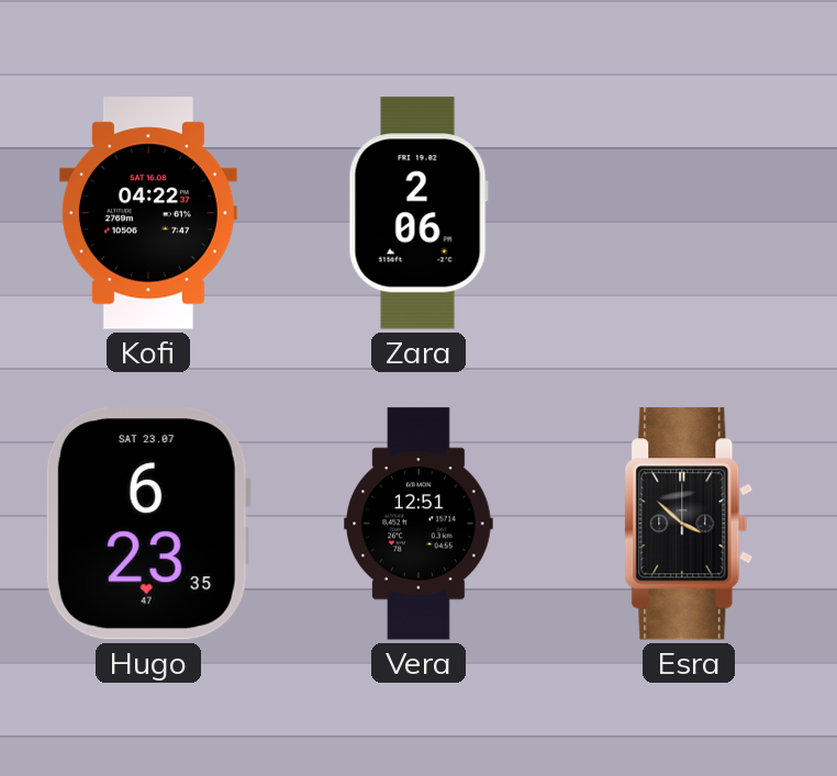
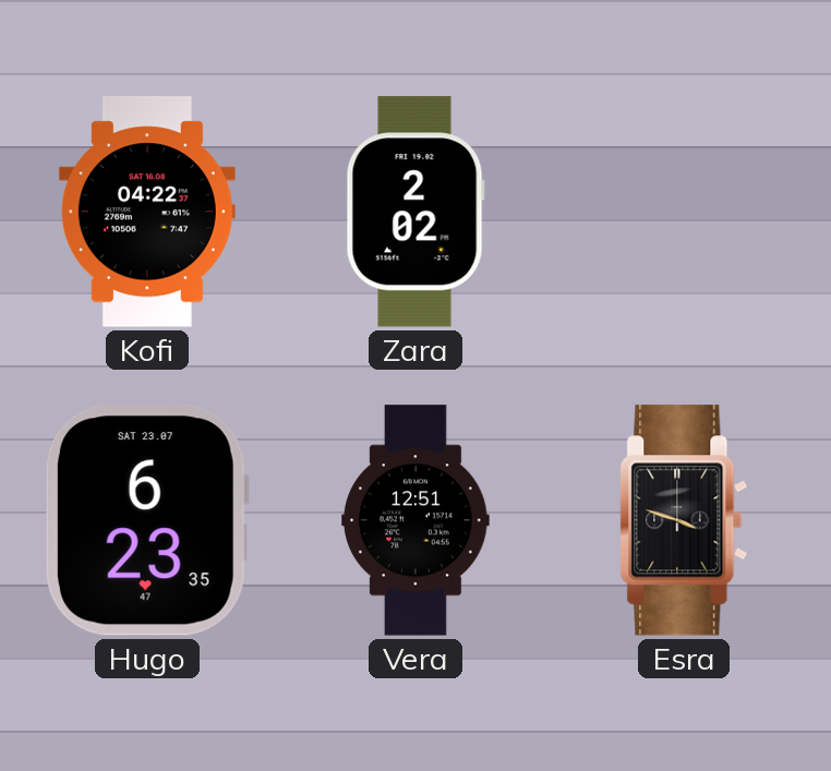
Zara: 2:06 -> 2:02
Esra: 3:52 -> 3:48
